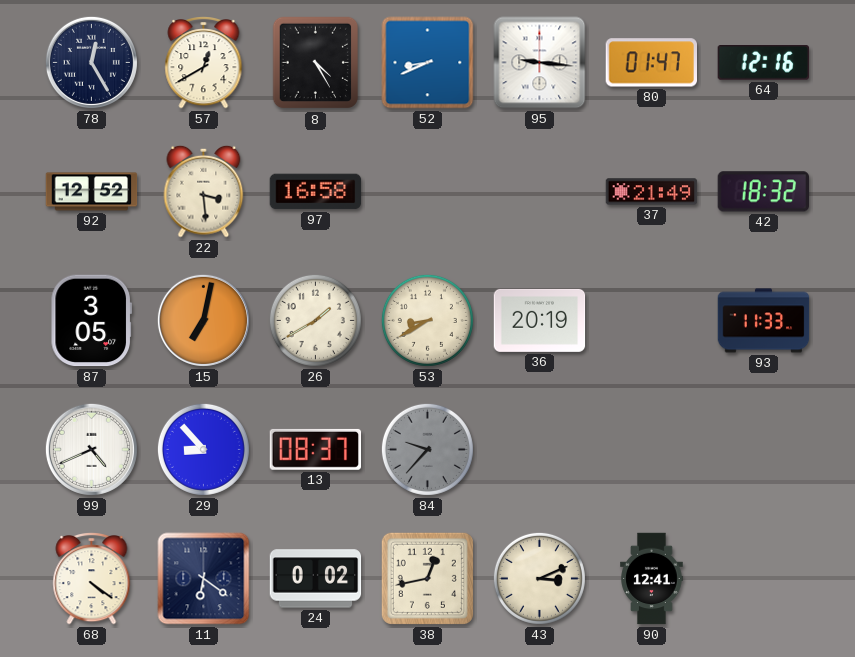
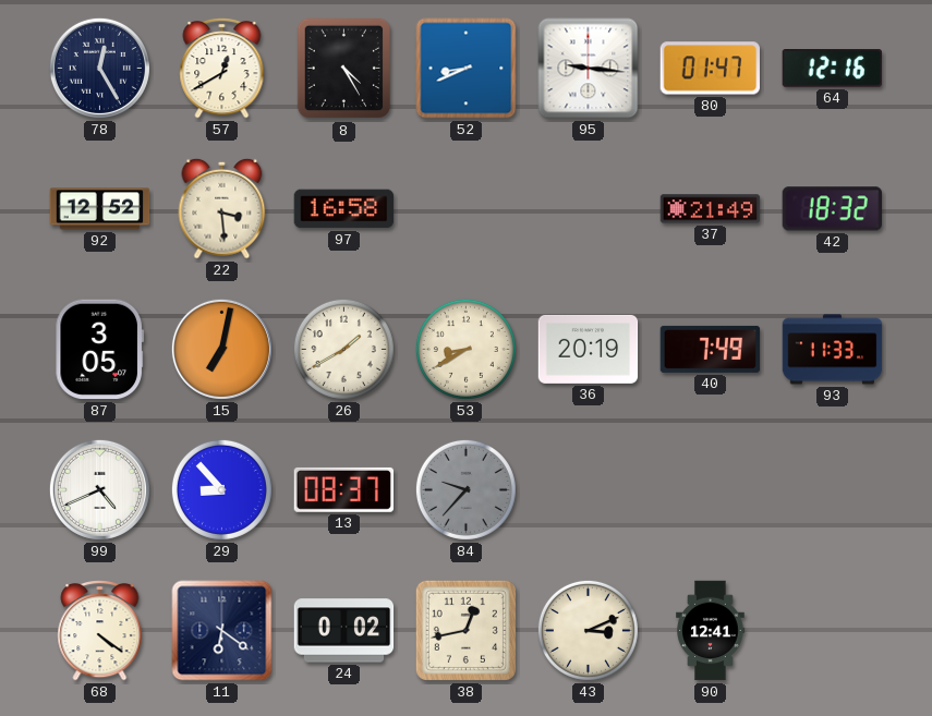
40: none -> 7:49
